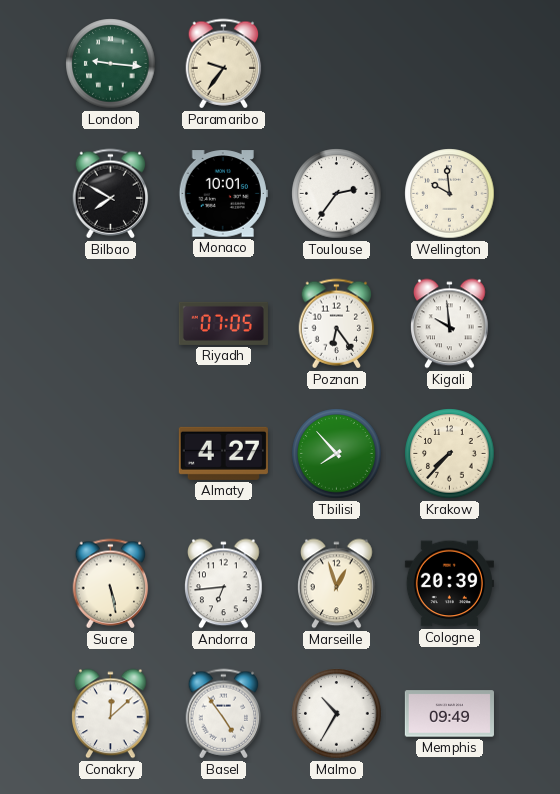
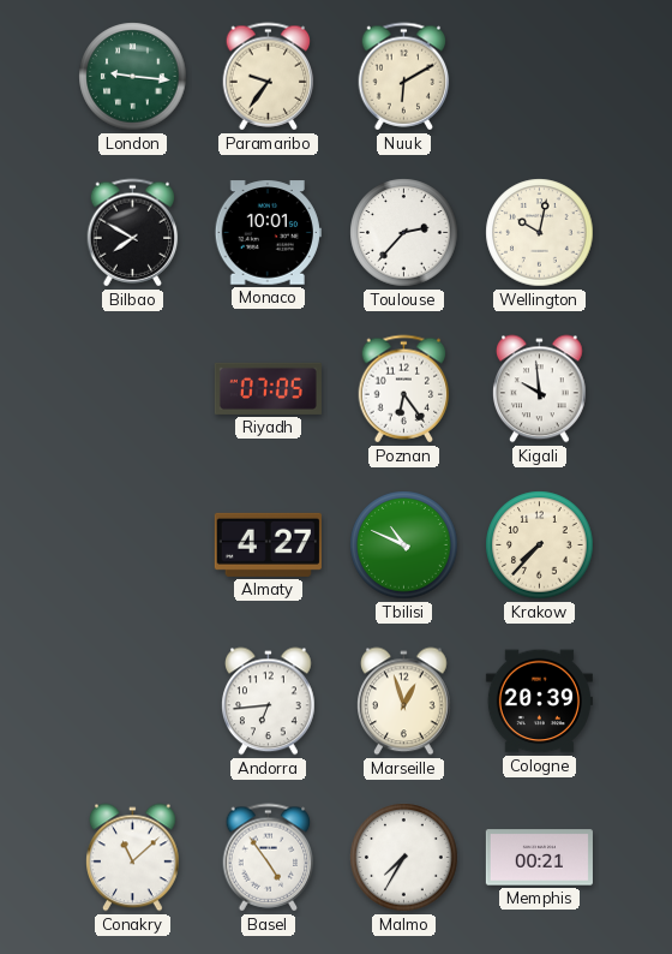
Nuuk: none -> 6:10
Toulouse: 2:36 -> 2:37
Wellington: 9:59 -> 10:02
Tbilisi: 7:53 -> 10:49
Sucre: 5:28 -> none
Conakry: 12:08 -> 11:08
Malmo: 10:35 -> 7:35
Memphis: 09:49 -> 00:21
